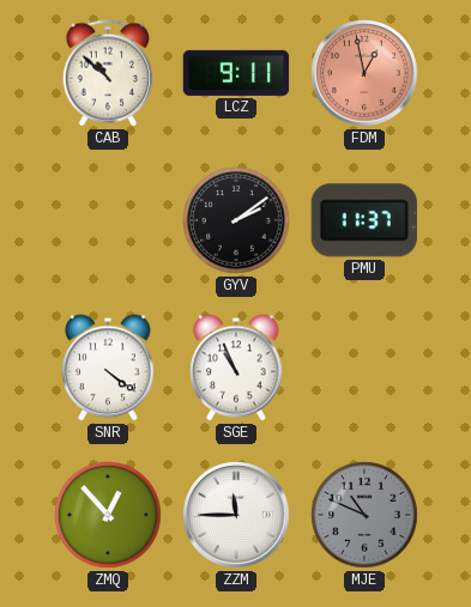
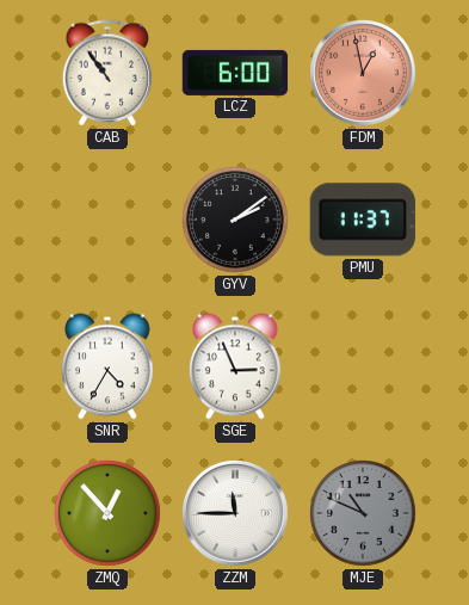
CAB: 10:52 -> 10:54
LCZ: 9:11 -> 6:00
SNR: 4:21 -> 4:35
SGE: 10:56 -> 2:56
